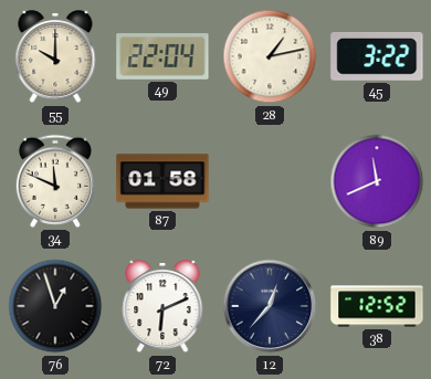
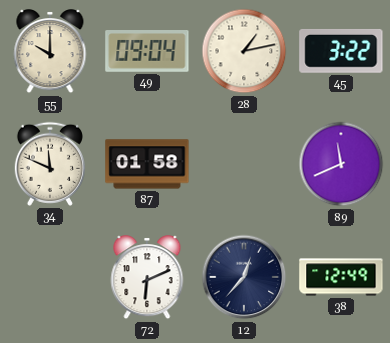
49: 22:04 -> 09:04
76: 12:57 -> none
38: 12:52 -> 12:49
